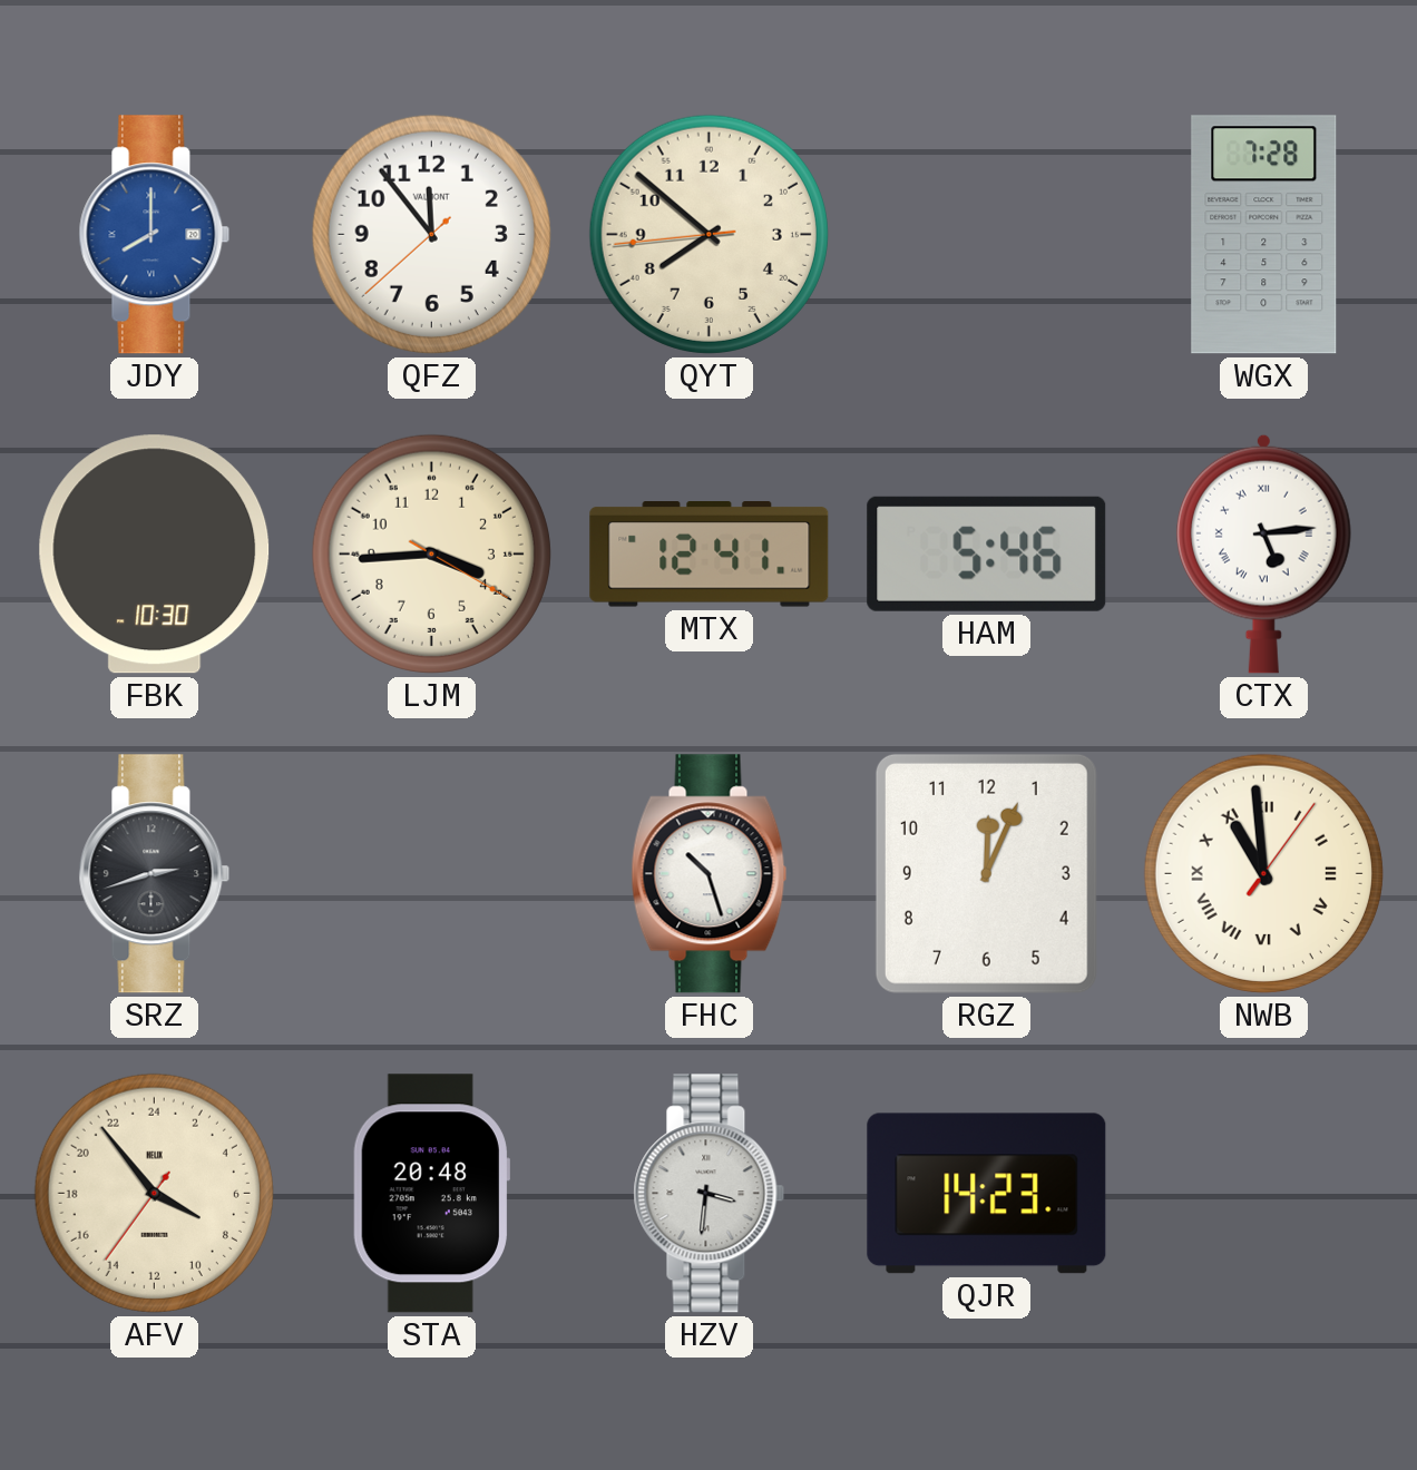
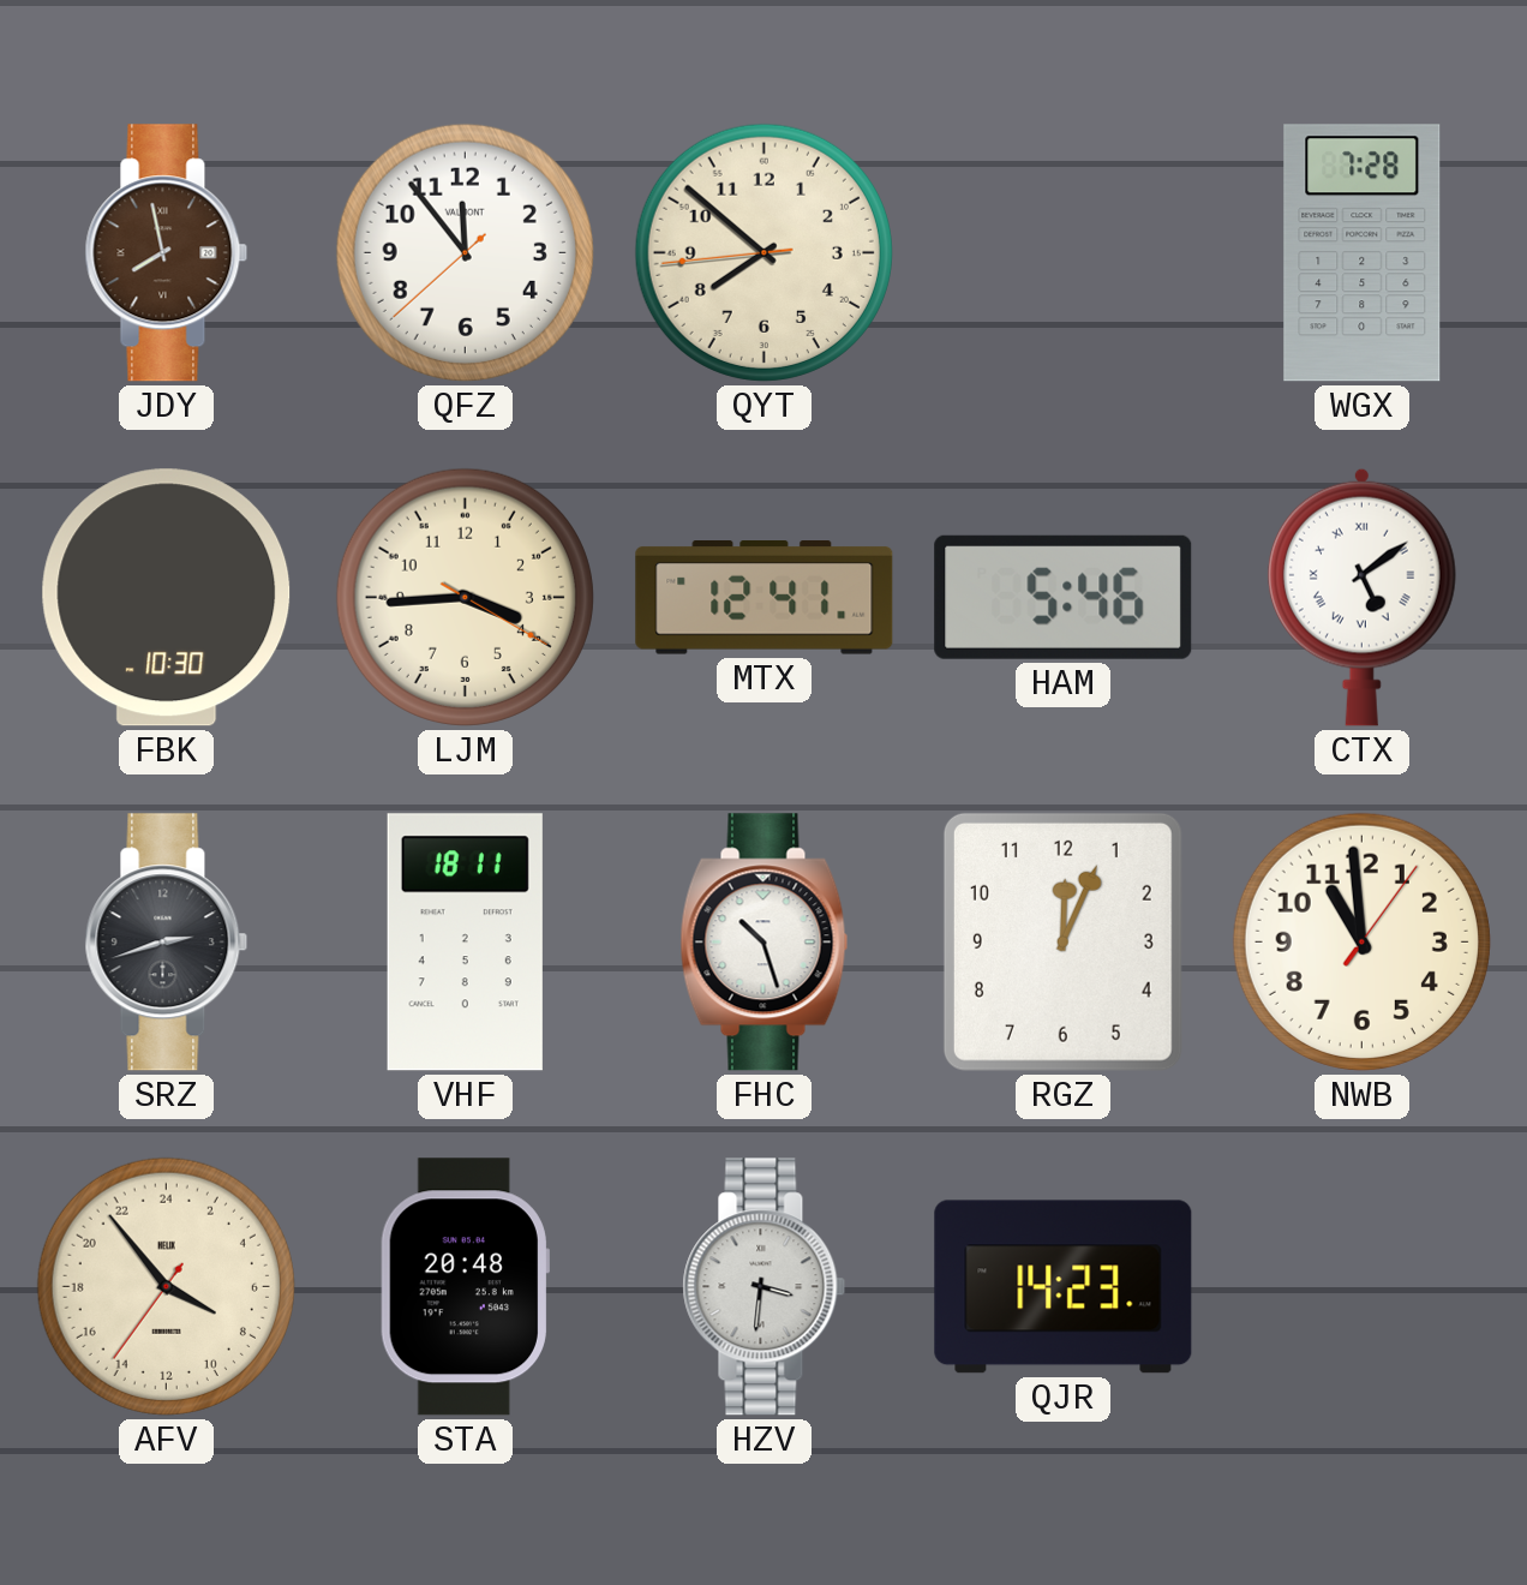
JDY: 8:00 -> 7:58
JDY dial: blue -> brown
CTX: 5:14 -> 5:09
VHF: none -> 18:11
NWB numerals: Roman -> Arabic
